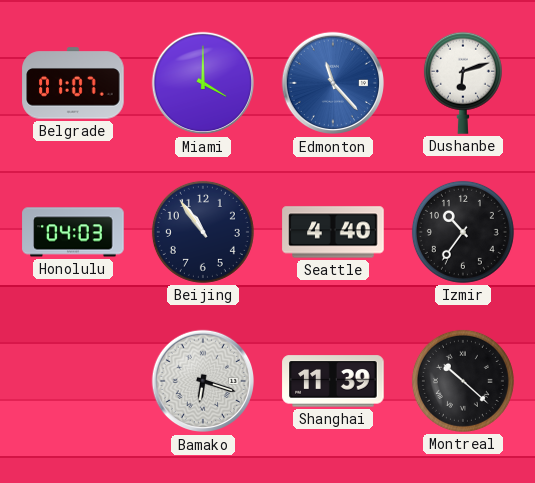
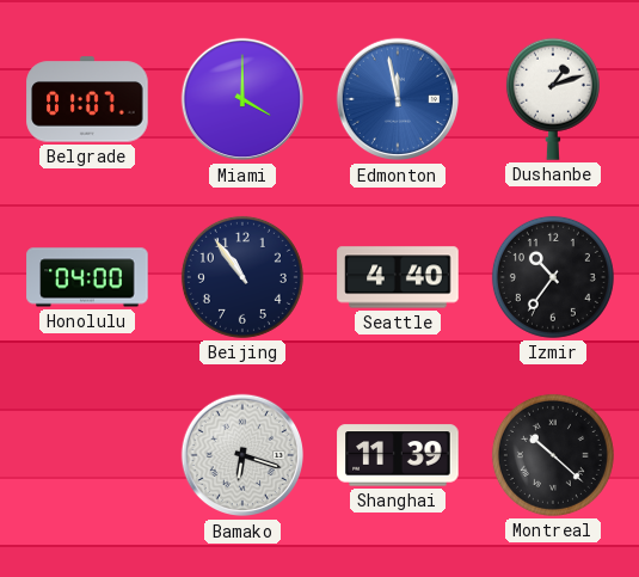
Edmonton: 11:23 -> 11:58
Dushanbe: 6:12 -> 1:12
Honolulu: 04:03 -> 04:00
